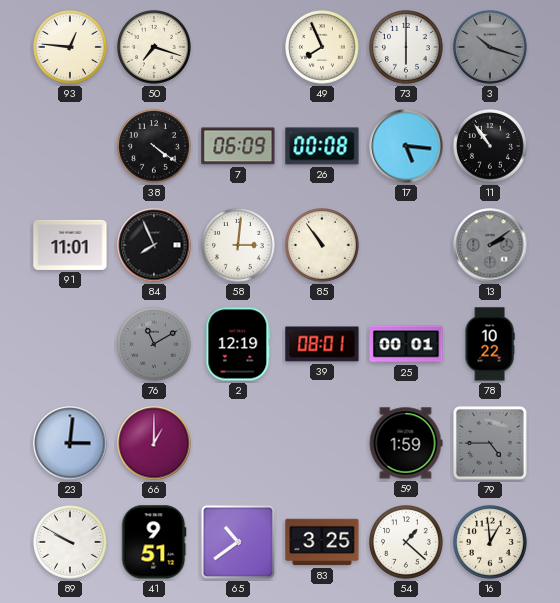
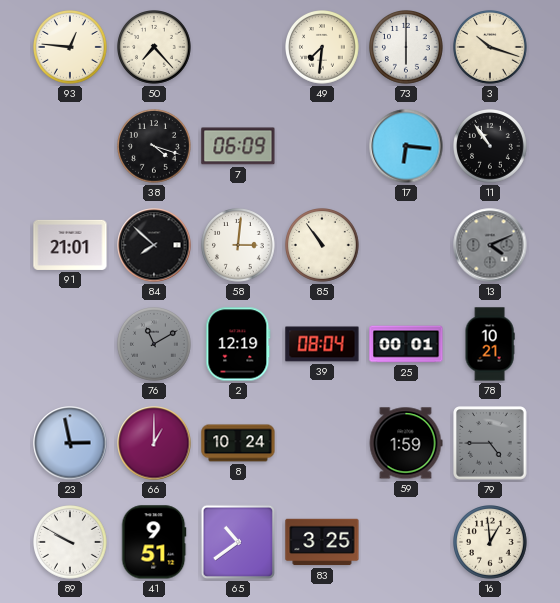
50: 7:18 -> 7:23
49: 7:56 -> 7:31
3 dial: grey -> cream
38: 4:21 -> 4:18
26: 00:08 -> none
17: 5:16 -> 6:16
91: 11:01 -> 21:01
84: 7:56 -> 7:52
13: 2:09 -> 4:11
39: 08:01 -> 08:04
78: 10:22 -> 10:21
23: 3:01 -> 2:58
8: none -> 10:24
54: 1:22 -> none
